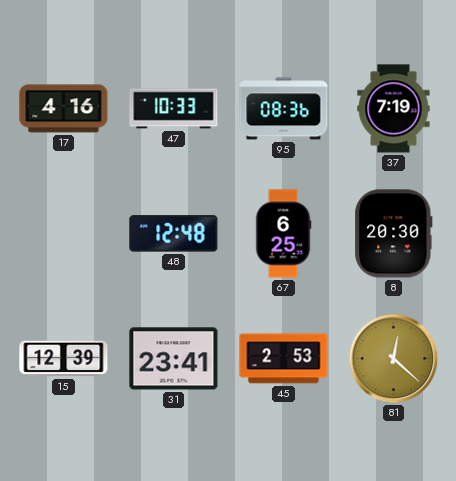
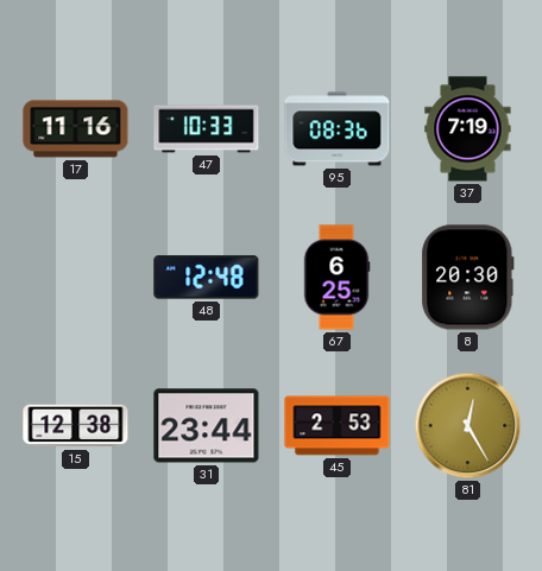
17: 4:16 -> 11:16
15: 12:39 -> 12:38
31: 23:41 -> 23:44
81: 12:22 -> 12:25
